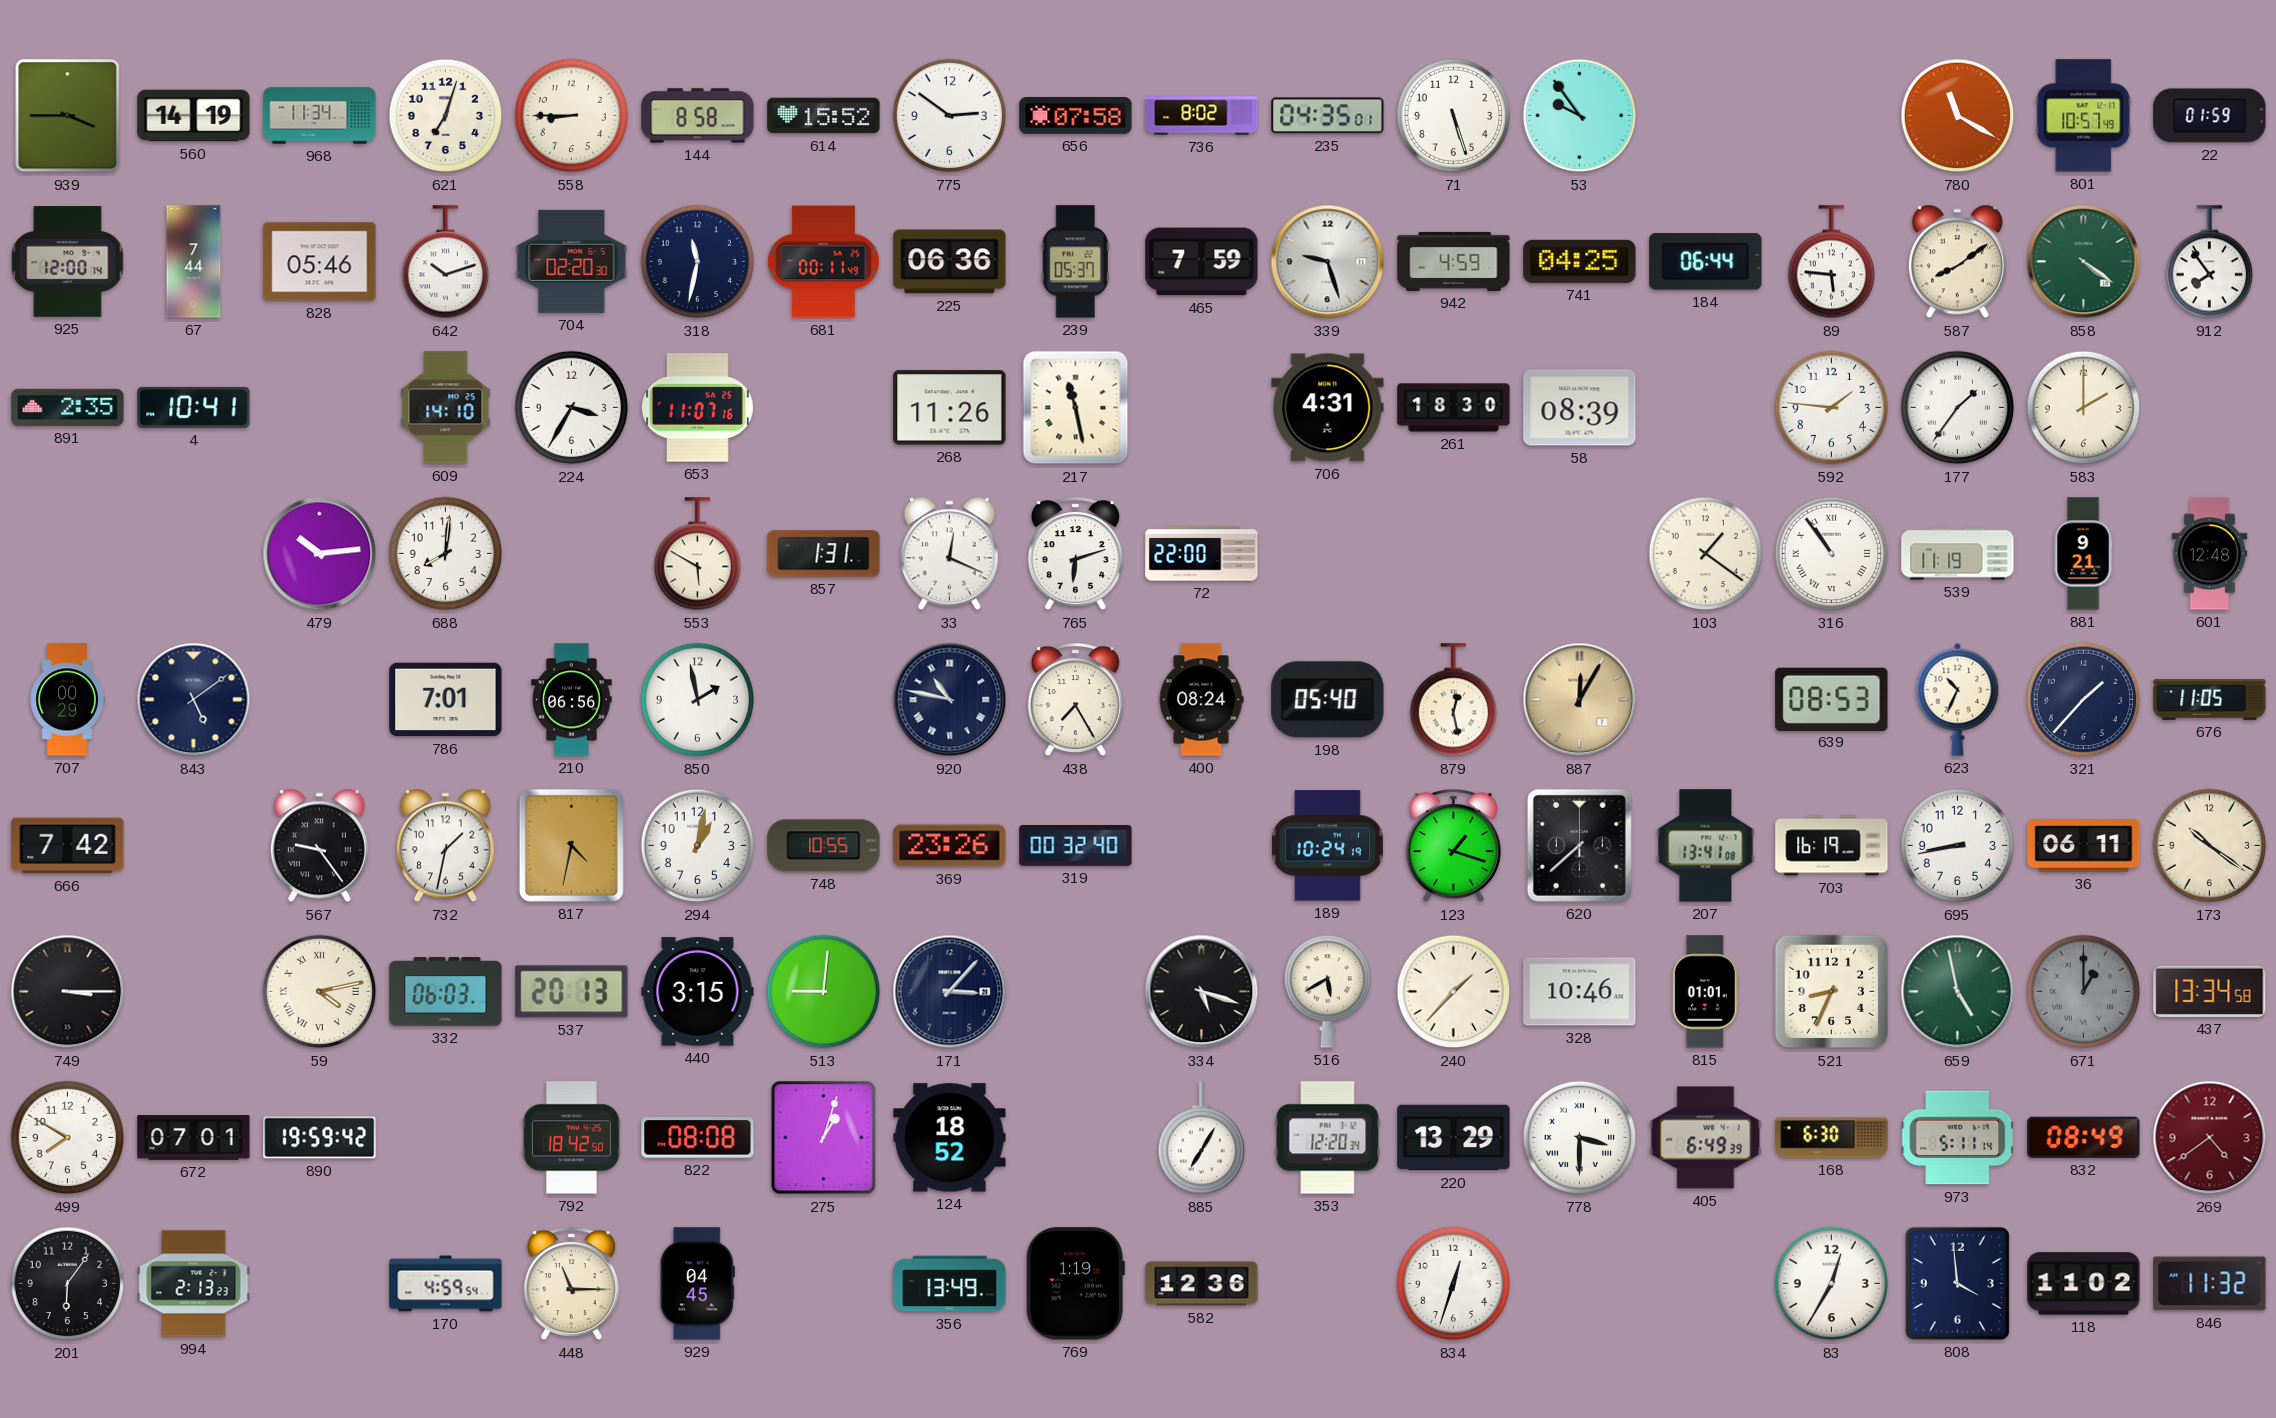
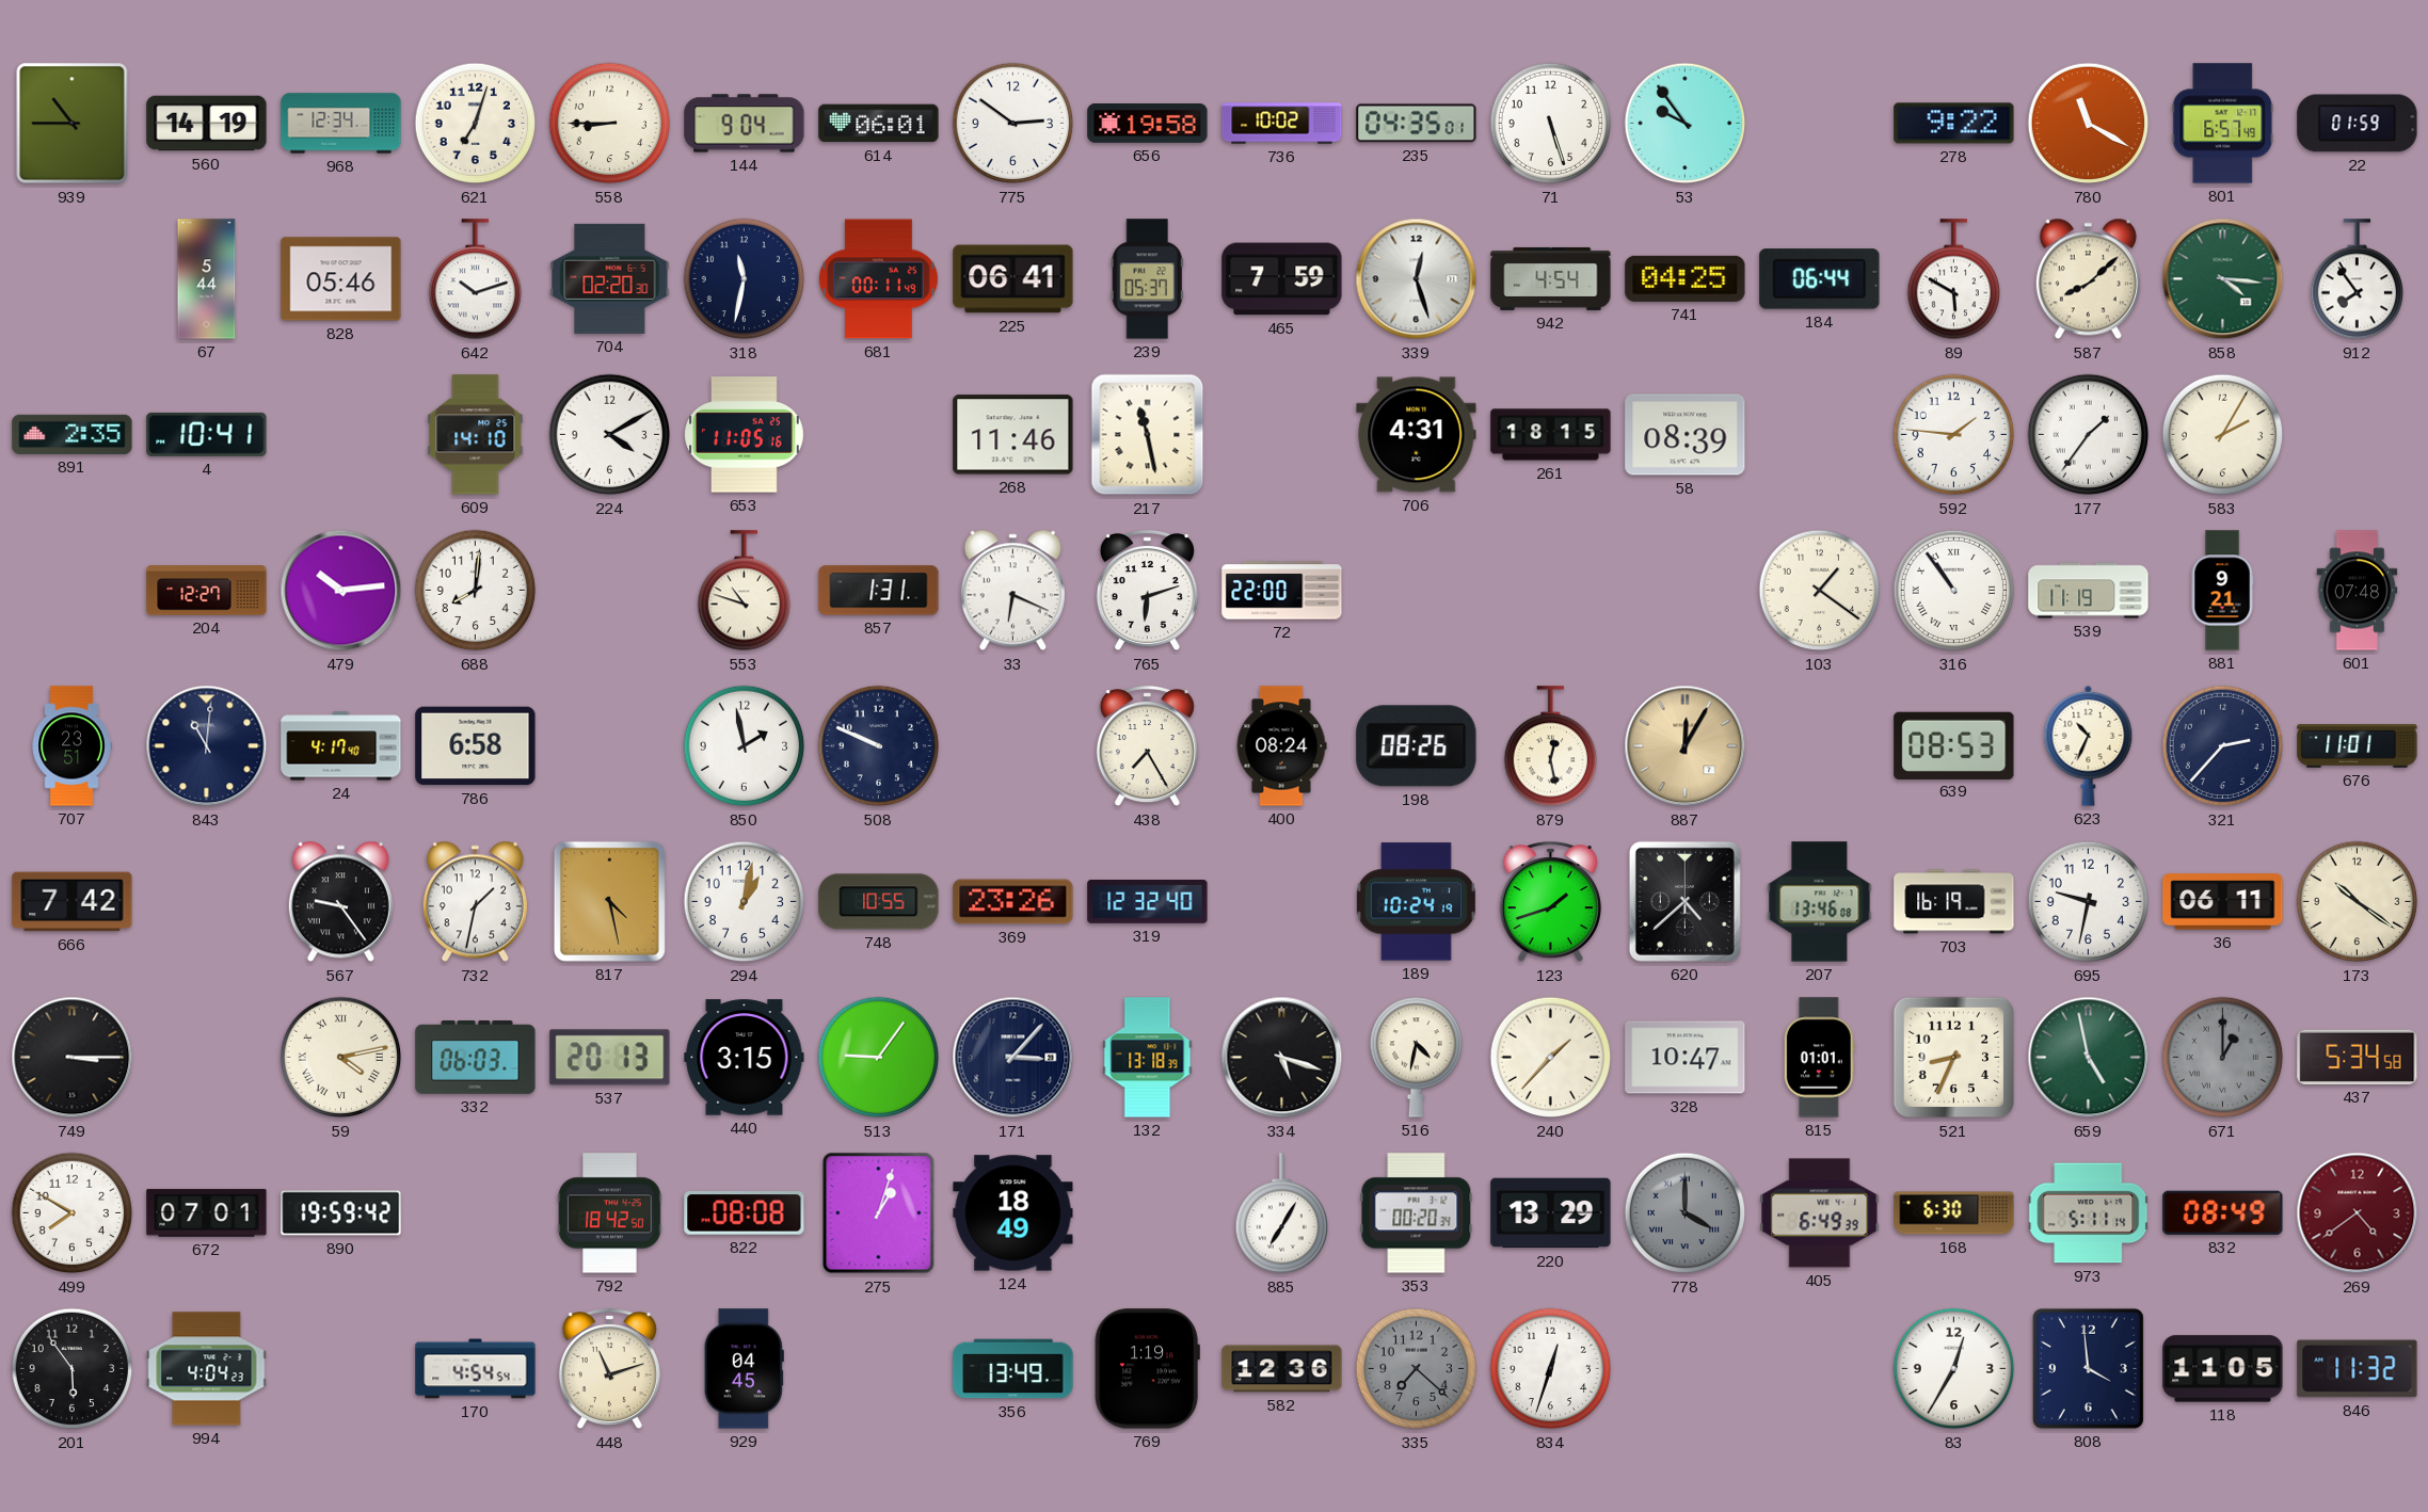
939: 3:45 -> 10:45
968: 11:34 -> 12:34
144: 8:58 -> 9:04
614: 15:52 -> 06:01
656: 07:58 -> 19:58
736: 8:02 -> 10:02
278: none -> 9:22
801: 10:57 -> 6:57
925: 12:00 -> none
67: 7:44 -> 5:44
225: 06:36 -> 06:41
339: 9:27 -> 12:27
942: 4:59 -> 4:54
89: 5:46 -> 5:50
587: 8:09 -> 8:08
858: 4:21 -> 4:16
224: 3:35 -> 4:10
653: 11:07 -> 11:05
268: 11:26 -> 11:46
261: 18:30 -> 18:15
583: 2:00 -> 2:05
204: none -> 12:27
553: 5:50 -> 10:48
33: 12:19 -> 6:19
601: 12:48 -> 07:48
707: 00:29 -> 23:51
843: 5:09 -> 11:01
24: none -> 4:17
786: 7:01 -> 6:58
210: 06:56 -> none
508: none -> 9:49
920: 10:47 -> none
198: 05:40 -> 08:26
321: 1:37 -> 2:37
676: 11:05 -> 11:01
817: 4:32 -> 4:28
319: 00:32 -> 12:32
123: 1:18 -> 1:42
620: 7:38 -> 4:38
207: 13:41 -> 13:46
695: 8:43 -> 9:32
513: 9:01 -> 9:06
132: none -> 13:18
516: 5:40 -> 4:32
328: 10:46 -> 10:47
437: 13:34 -> 5:34
124: 18:52 -> 18:49
353: 12:20 -> 00:20
778: 3:30 -> 4:00
778 dial: white -> grey
201: 6:06 -> 5:54
994: 2:13 -> 4:04
170: 4:59 -> 4:54
448: 11:15 -> 11:12
335: none -> 7:22
118: 11:02 -> 11:05
